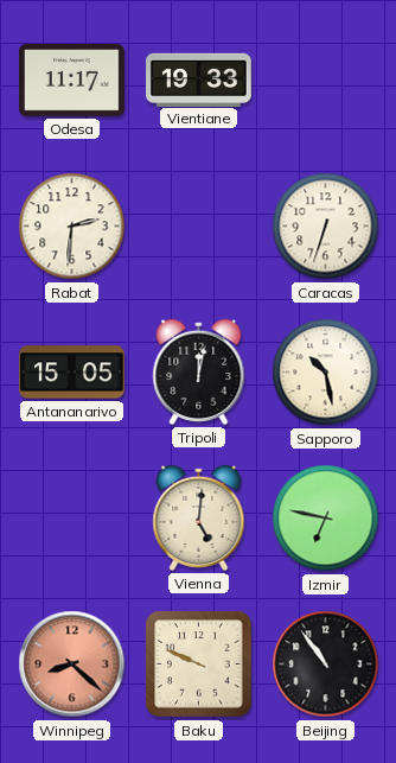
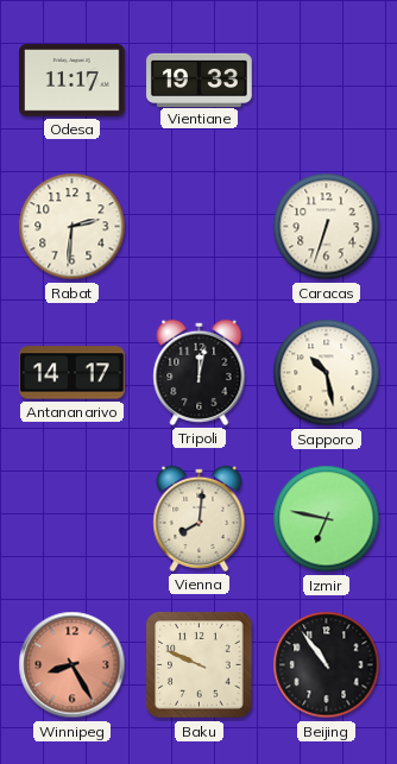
Antananarivo: 15:05 -> 14:17
Vienna: 5:01 -> 8:01
Winnipeg: 8:22 -> 8:25
